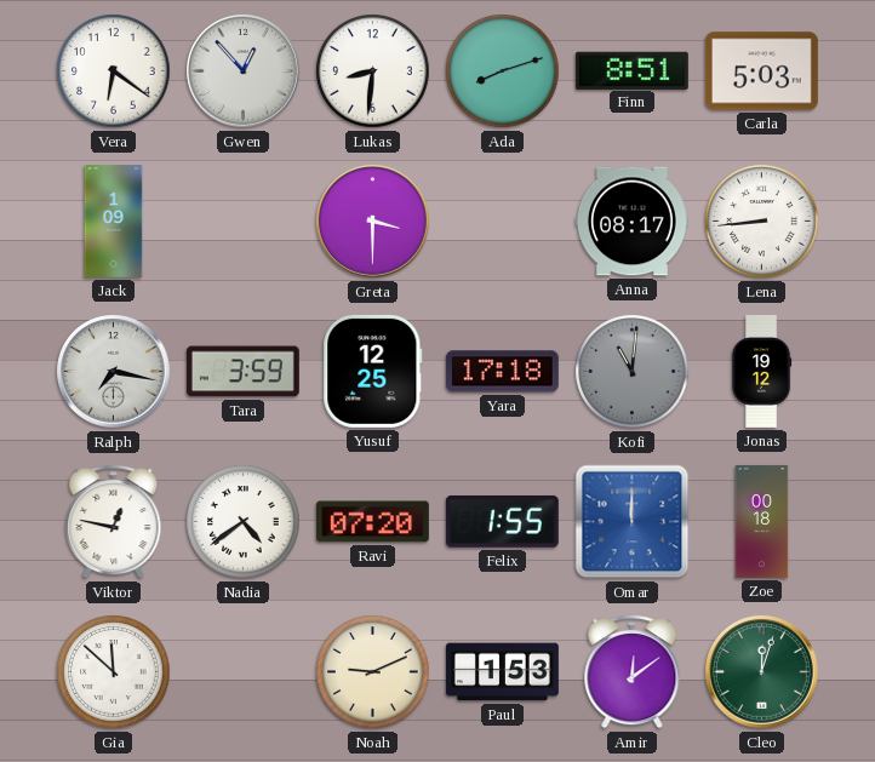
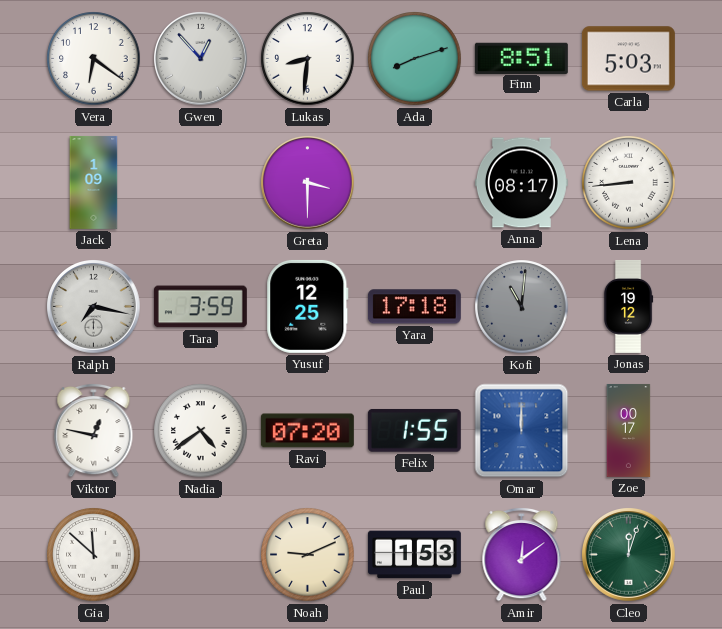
Zoe: 00:18 -> 00:17
